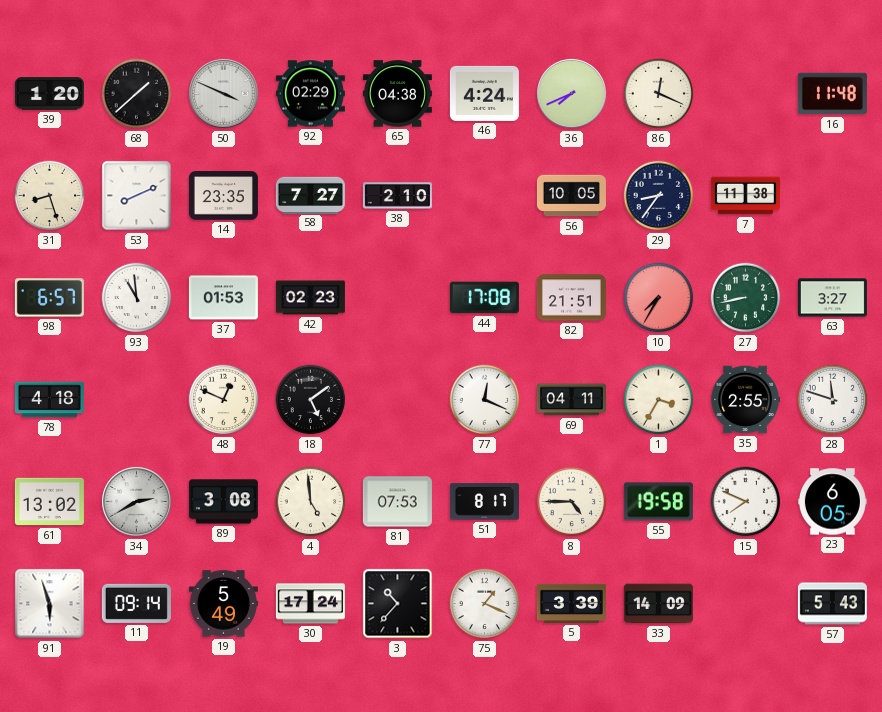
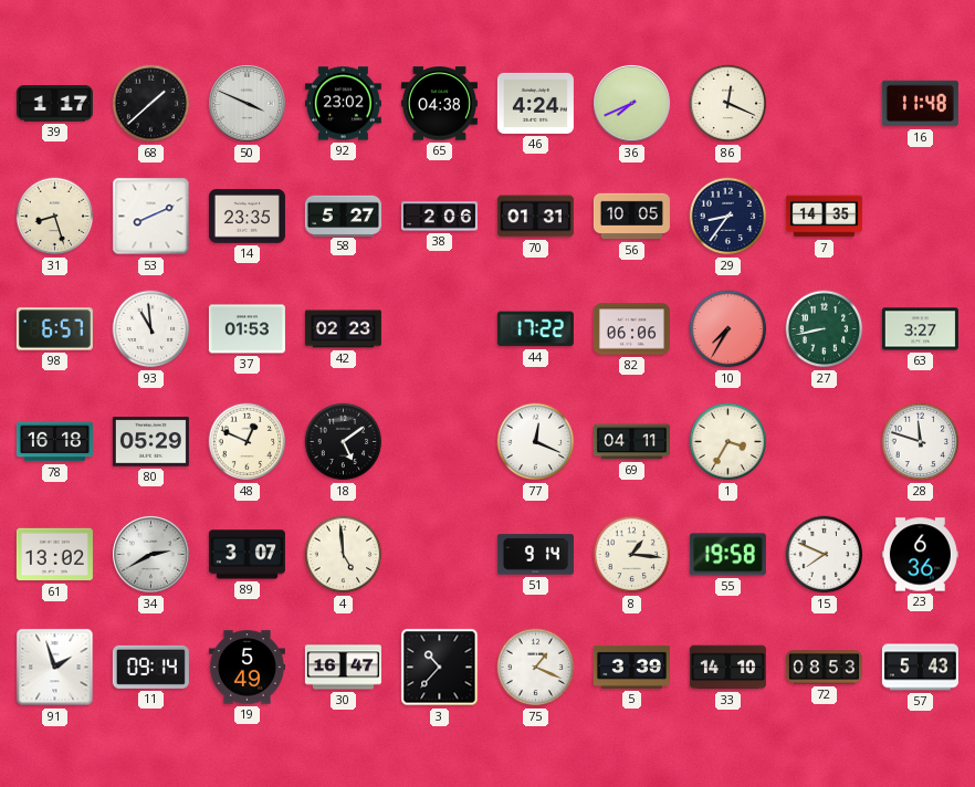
39: 1:20 -> 1:17
92: 02:29 -> 23:02
58: 7:27 -> 5:27
38: 2:10 -> 2:06
70: none -> 01:31
7: 11:38 -> 14:35
44: 17:08 -> 17:22
82: 21:51 -> 06:06
78: 4:18 -> 16:18
80: none -> 05:29
35: 2:55 -> none
89: 3:08 -> 3:07
81: 07:53 -> none
51: 8:17 -> 9:14
8: 4:45 -> 1:16
23: 6:05 -> 6:36
91: 5:57 -> 1:57
30: 17:24 -> 16:47
33: 14:09 -> 14:10
72: none -> 08:53
